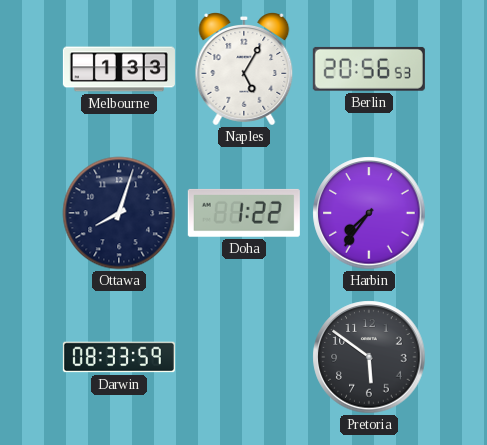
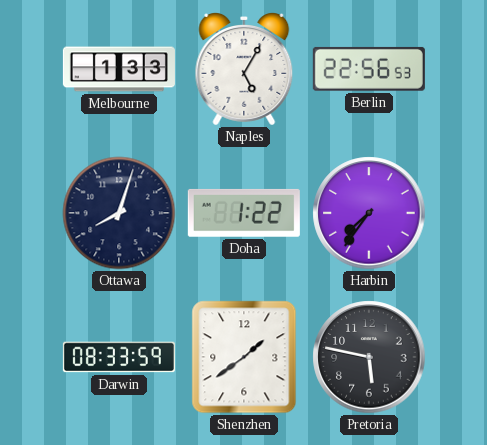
Berlin: 20:56 -> 22:56
Shenzhen: none -> 1:39
Pretoria: 5:51 -> 5:47
